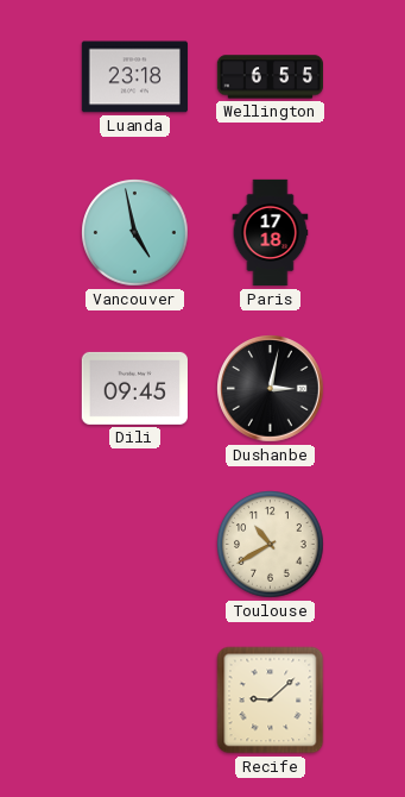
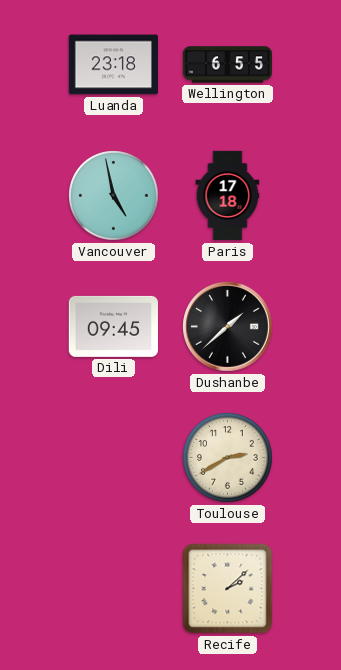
Dushanbe: 3:02 -> 1:38
Toulouse: 10:40 -> 2:40
Recife: 9:08 -> 2:08
